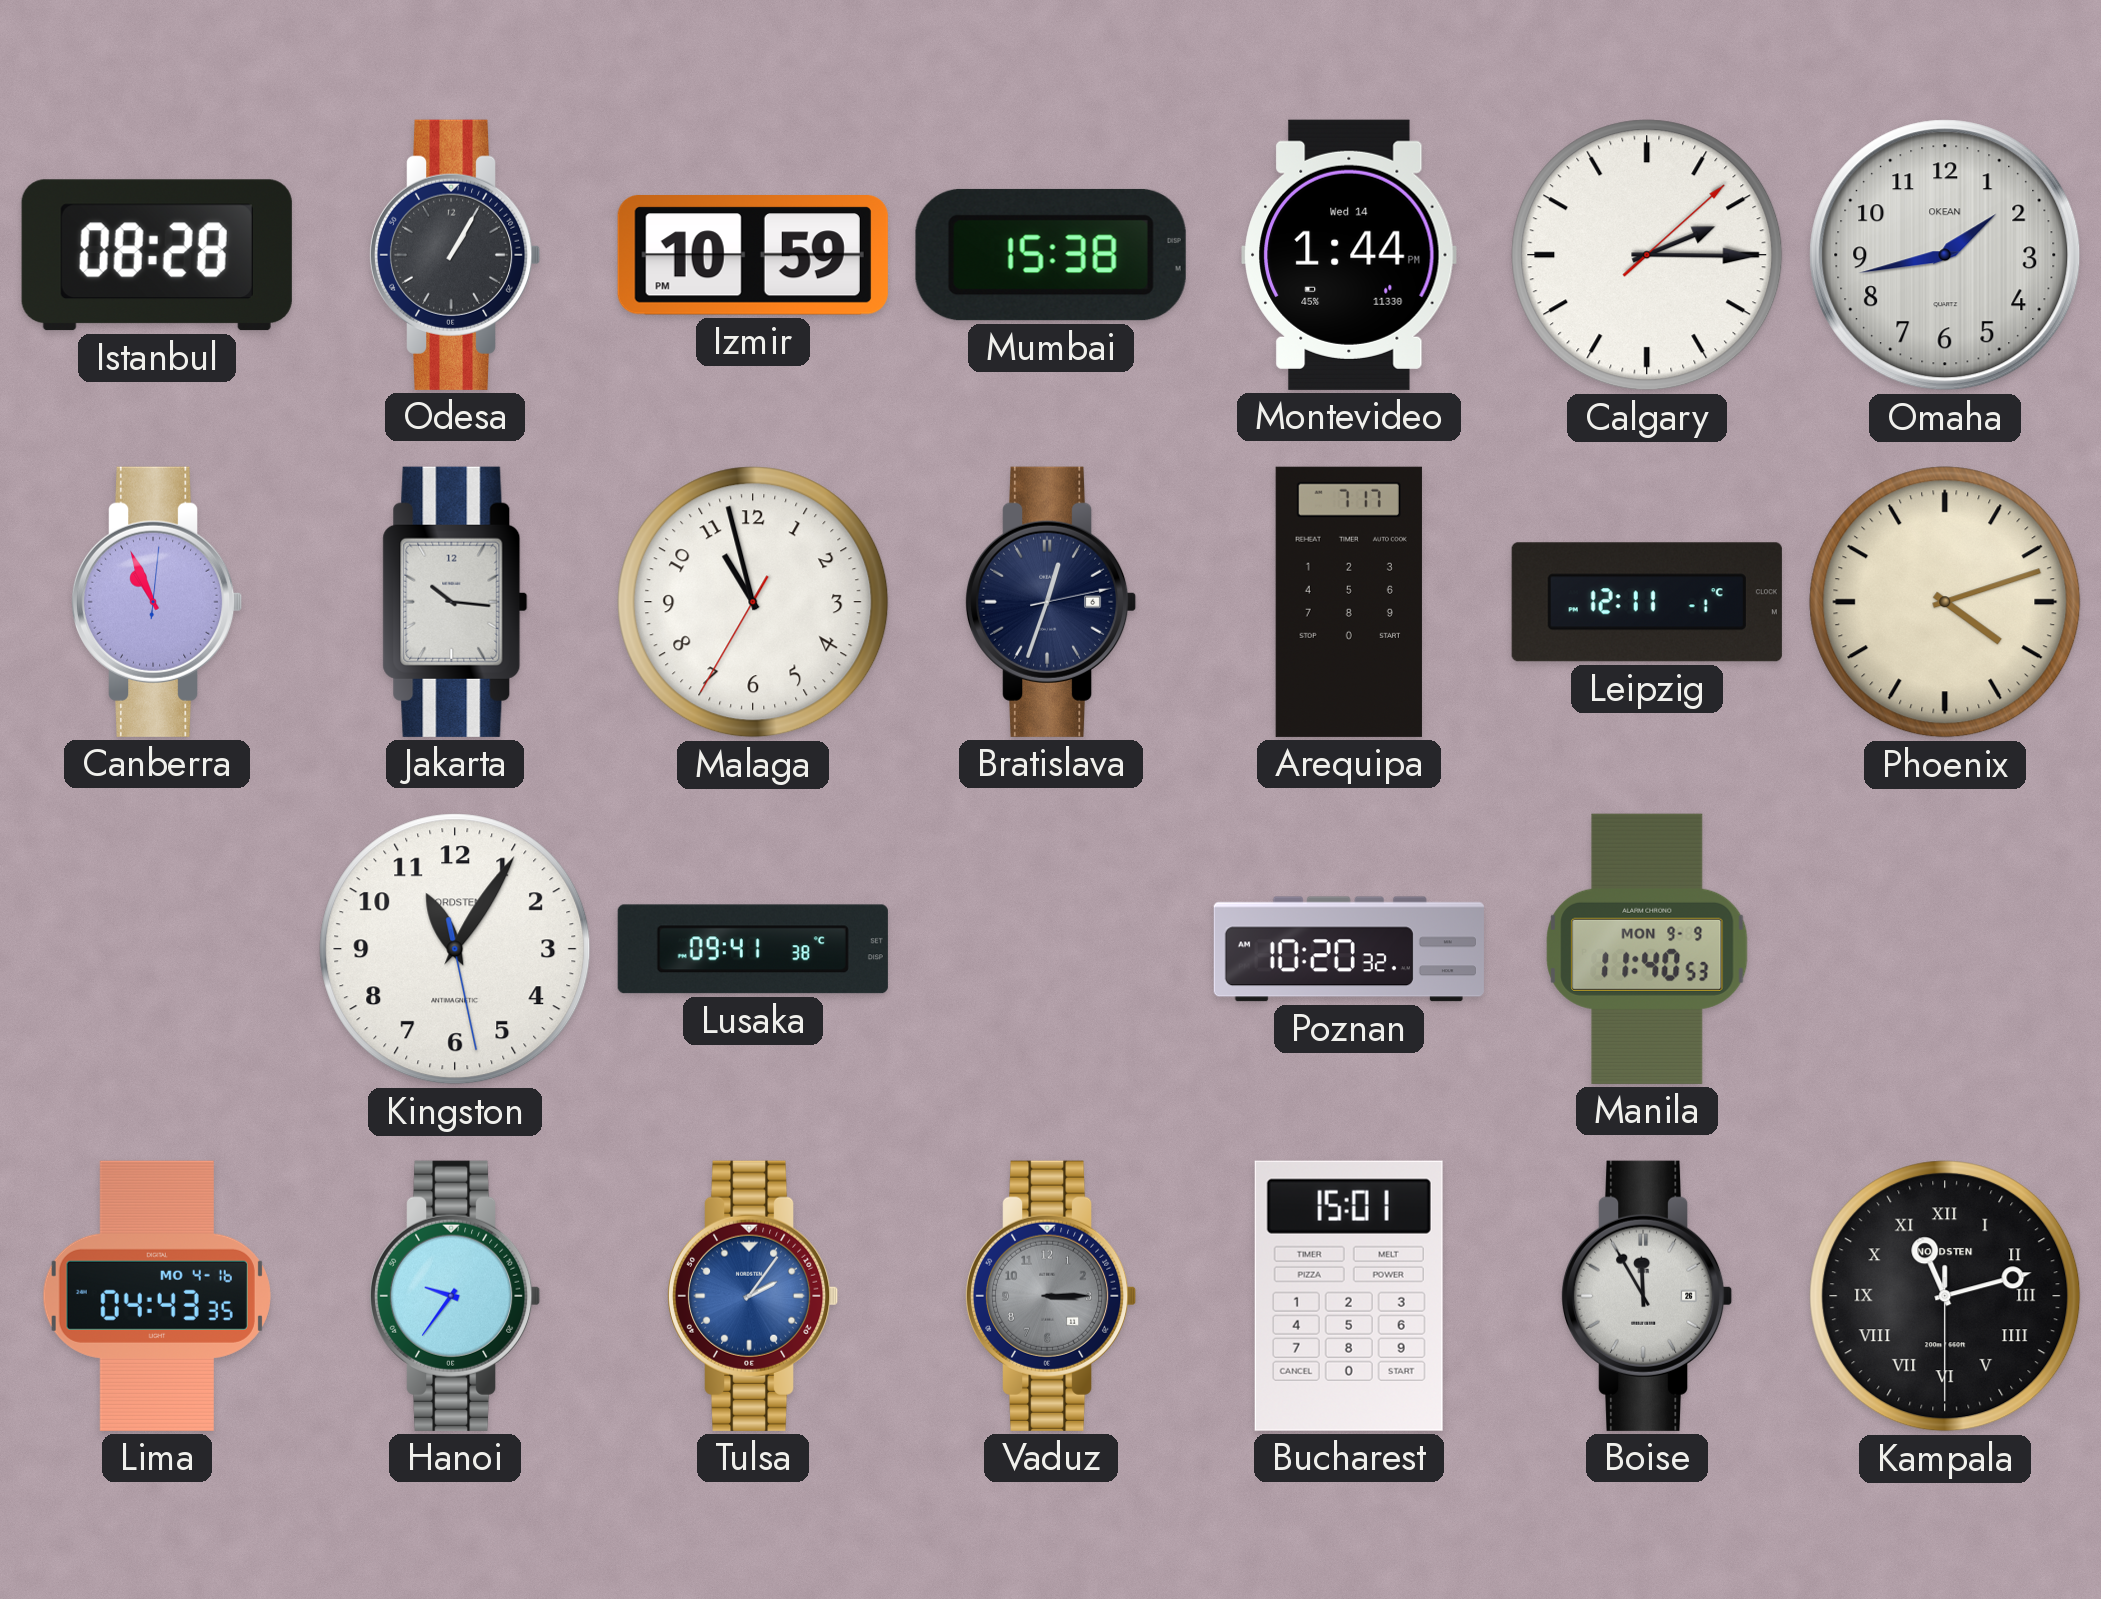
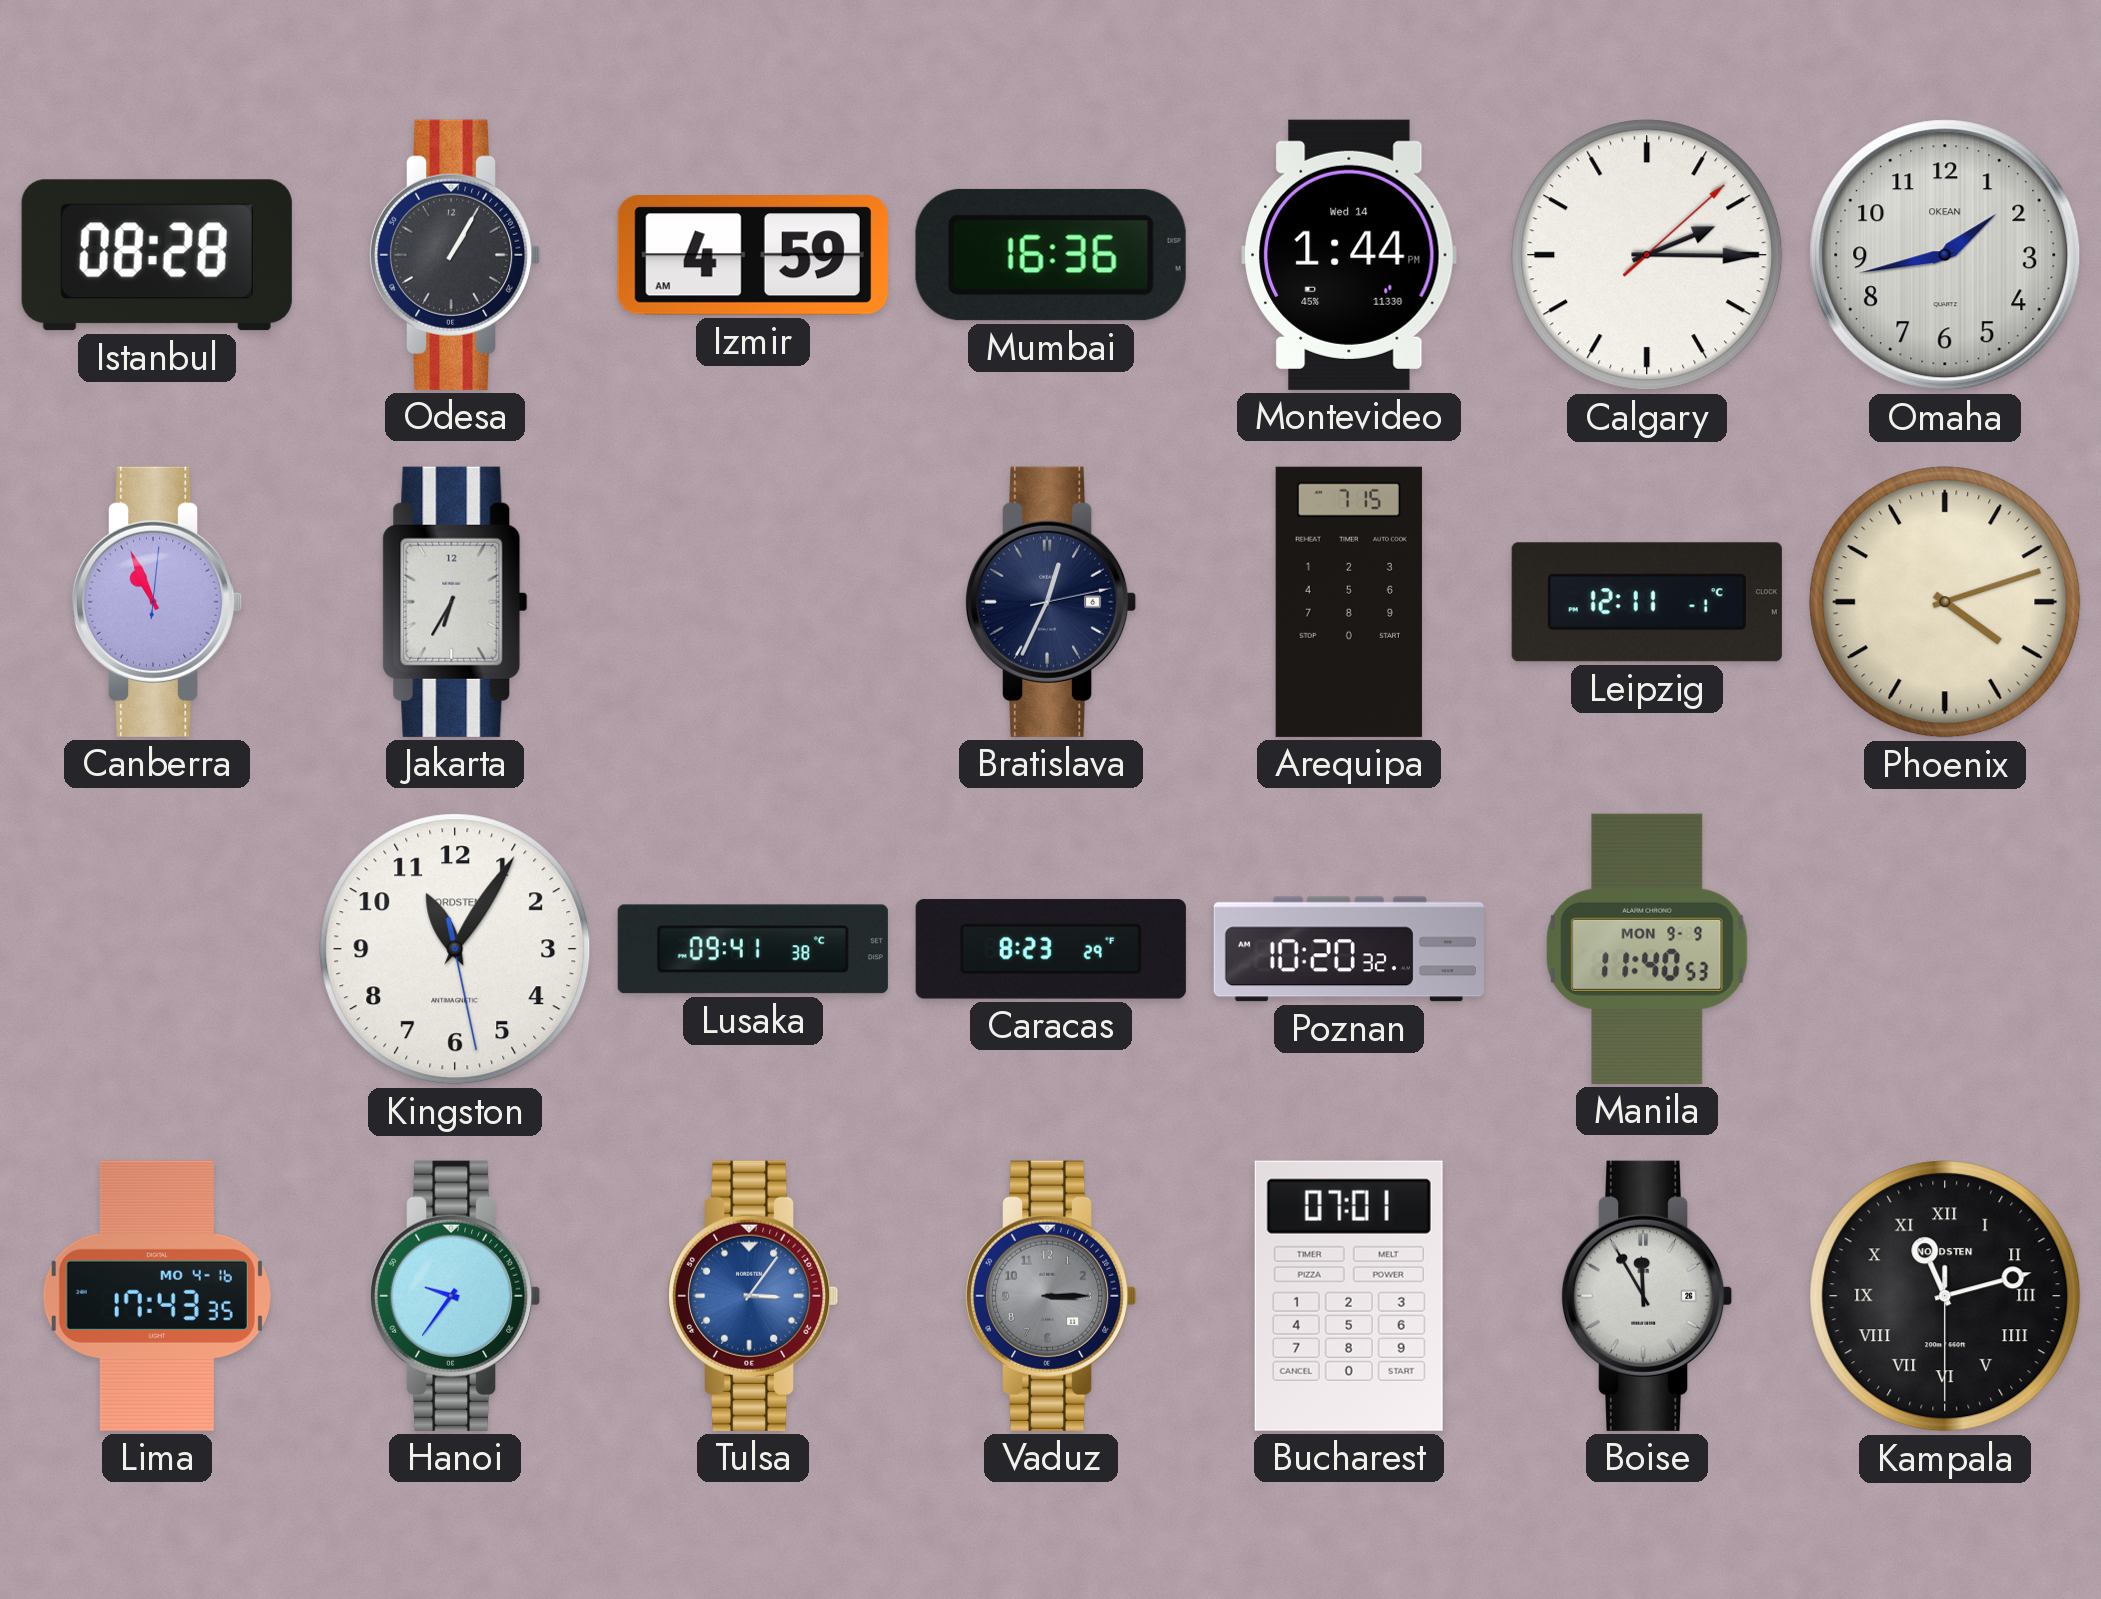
Izmir: 10:59 -> 4:59
Mumbai: 15:38 -> 16:36
Jakarta: 10:16 -> 6:35
Malaga: 10:57 -> none
Bratislava: 12:33 -> 12:34
Arequipa: 7:17 -> 7:15
Caracas: none -> 8:23
Lima: 04:43 -> 17:43
Tulsa: 2:06 -> 3:06
Bucharest: 15:01 -> 07:01
